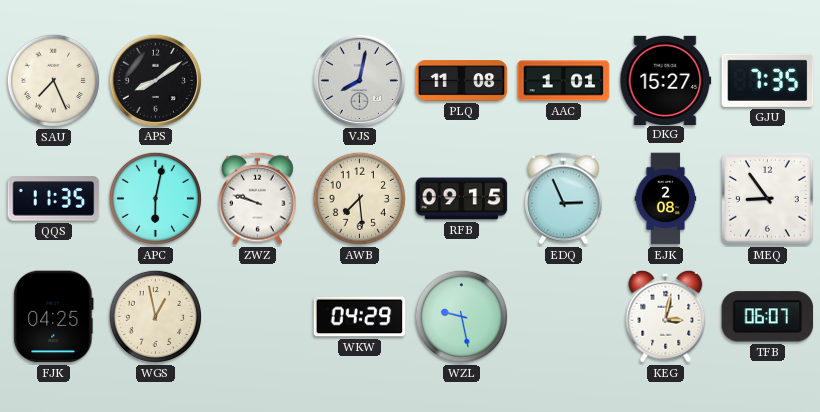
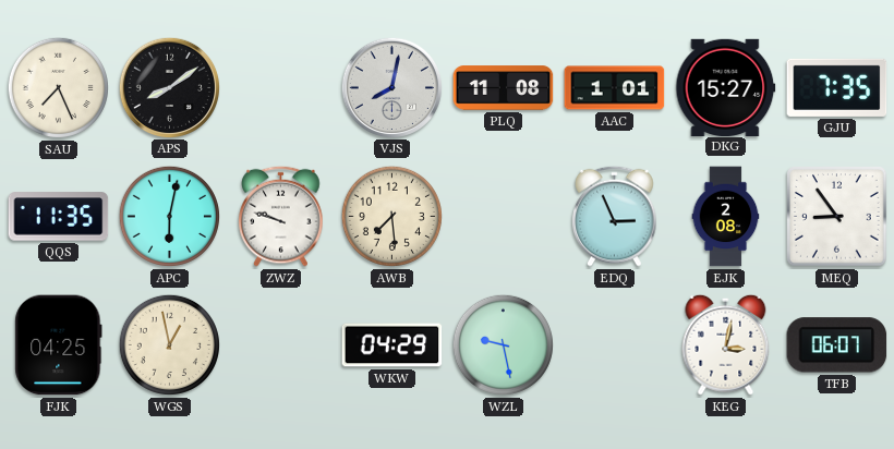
RFB: 09:15 -> none
